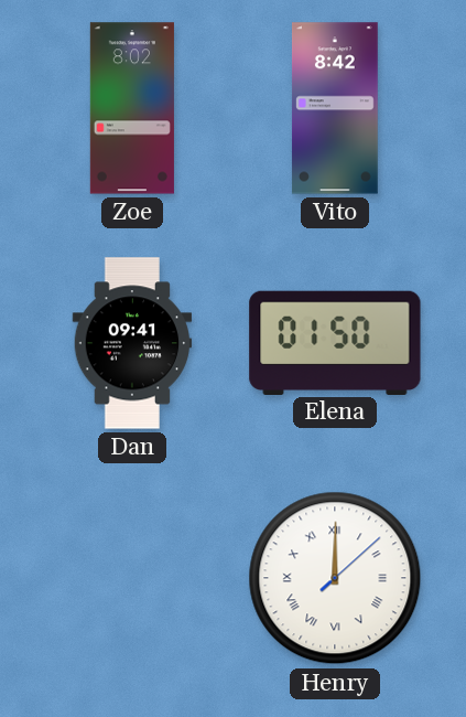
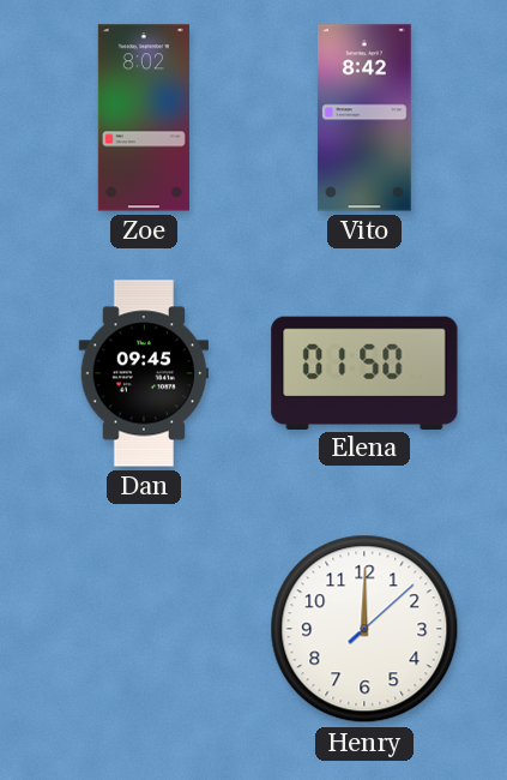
Dan: 09:41 -> 09:45
Henry numerals: Roman -> Arabic
